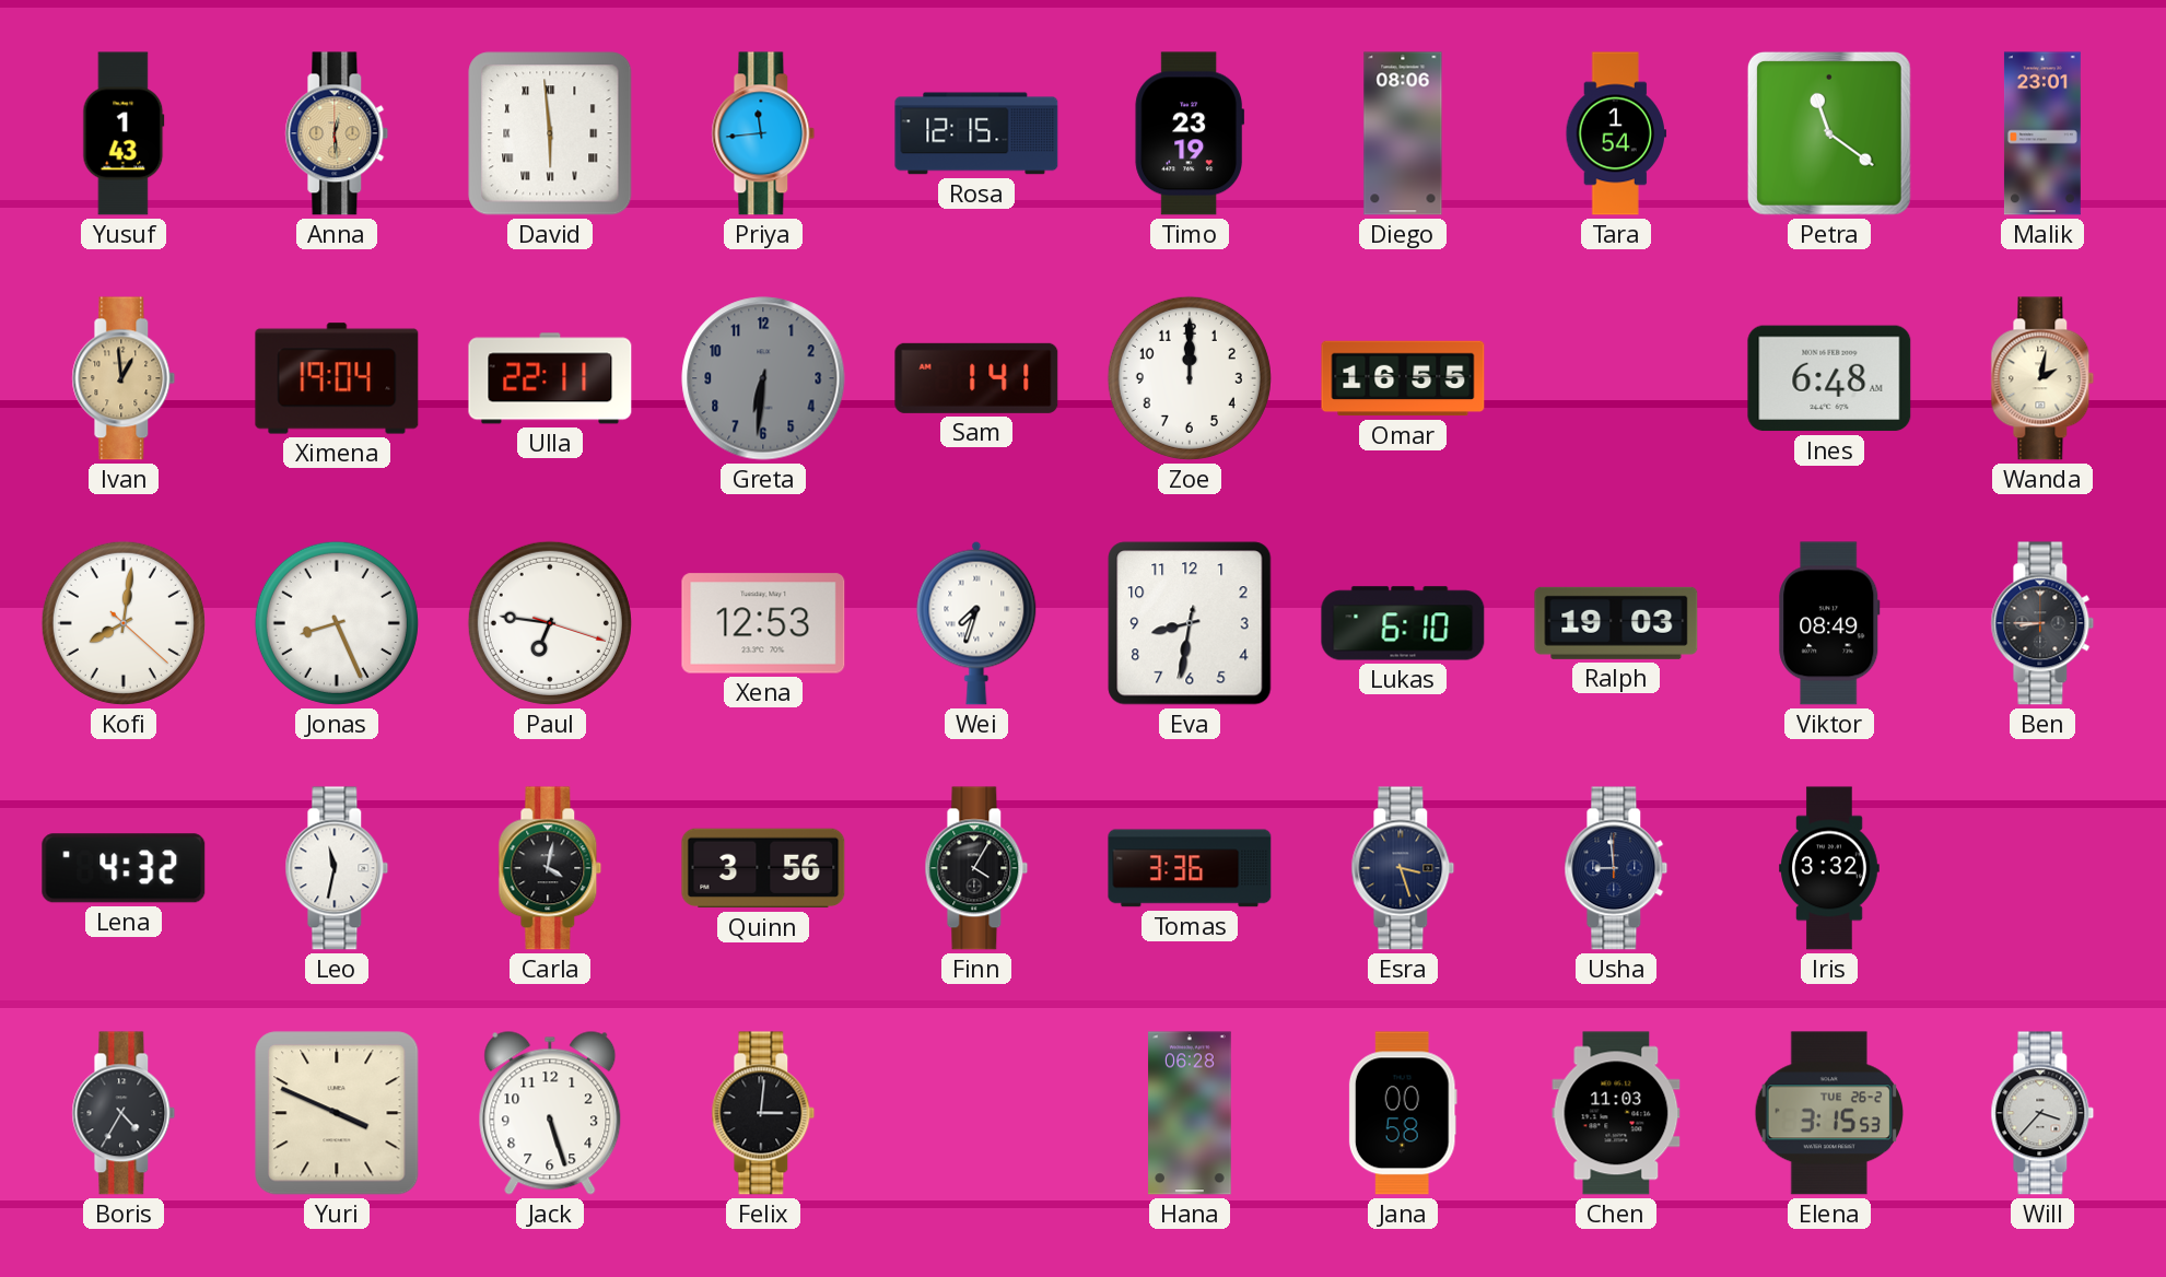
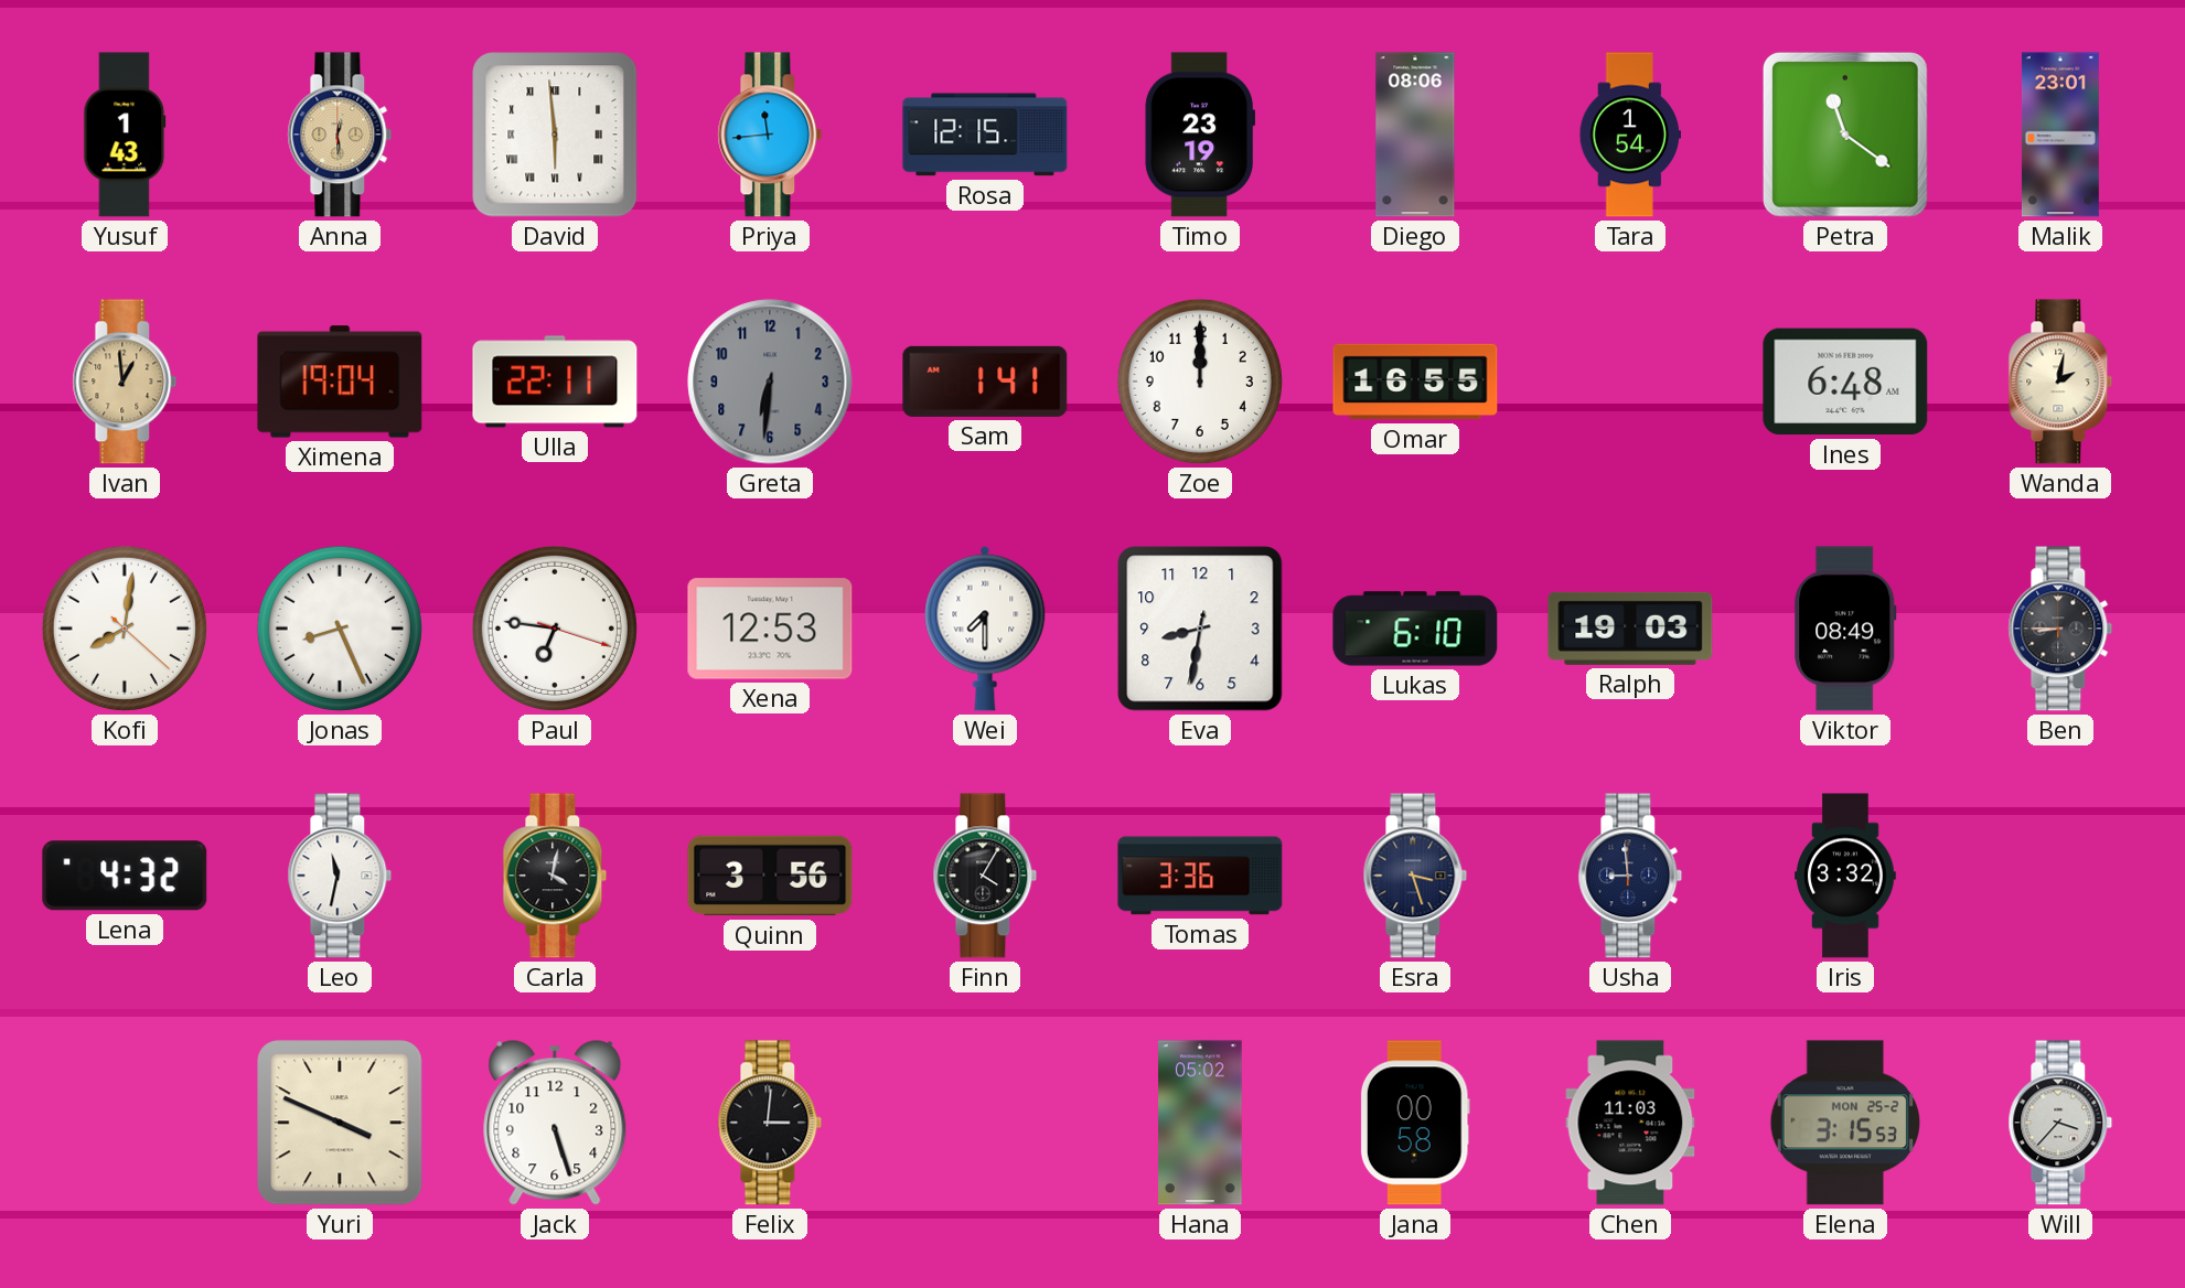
Wei: 7:33 -> 7:30
Boris: 4:35 -> none
Hana: 06:28 -> 05:02
Elena date: TUE 26-2 -> MON 25-2
